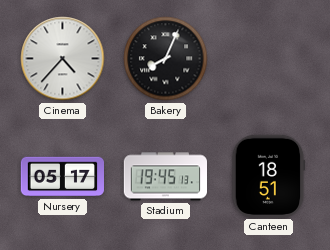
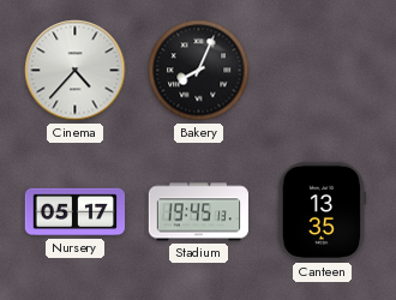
Canteen: 18:51 -> 13:35
